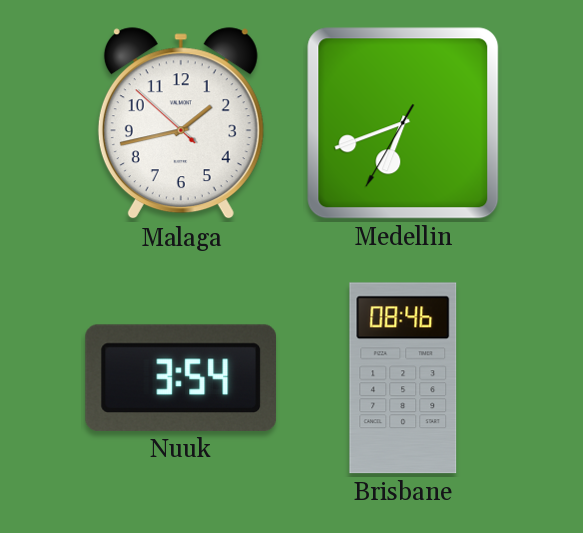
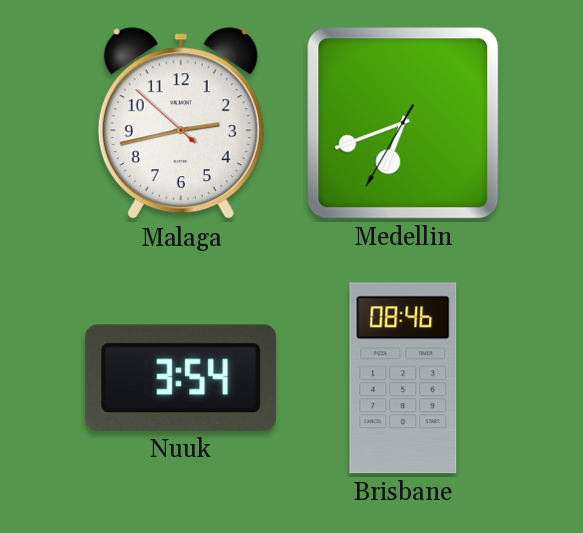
Malaga: 1:42 -> 2:42
